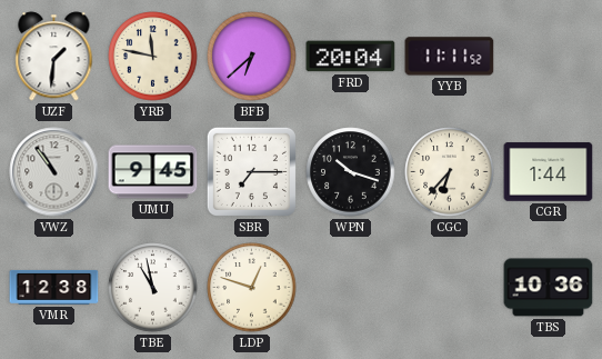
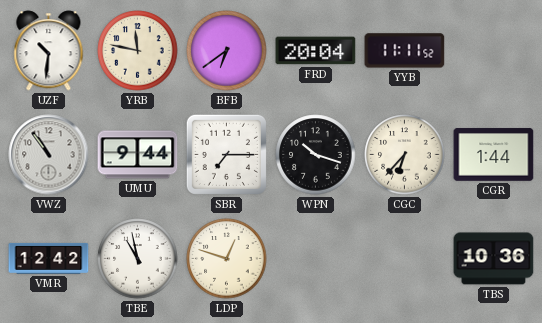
UZF: 1:31 -> 10:31
BFB: 6:38 -> 6:39
UMU: 9:45 -> 9:44
VMR: 12:38 -> 12:42
